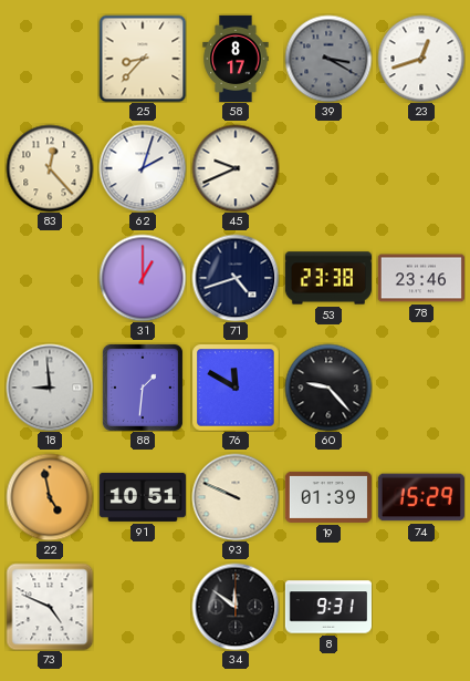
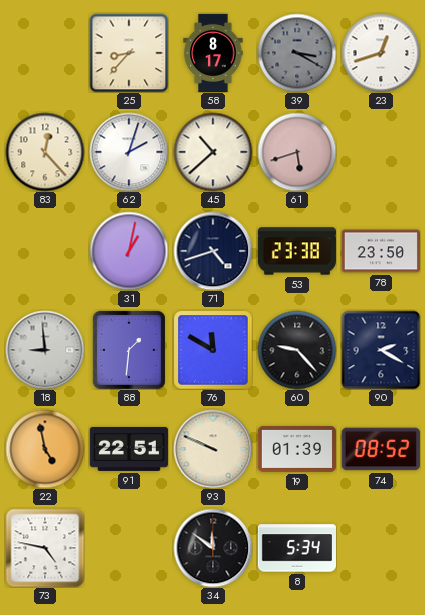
45: 9:41 -> 10:38
61: none -> 5:42
31: 1:00 -> 1:02
78: 23:46 -> 23:50
90: none -> 2:20
91: 10:51 -> 22:51
74: 15:29 -> 08:52
73: 4:49 -> 4:47
8: 9:31 -> 5:34
